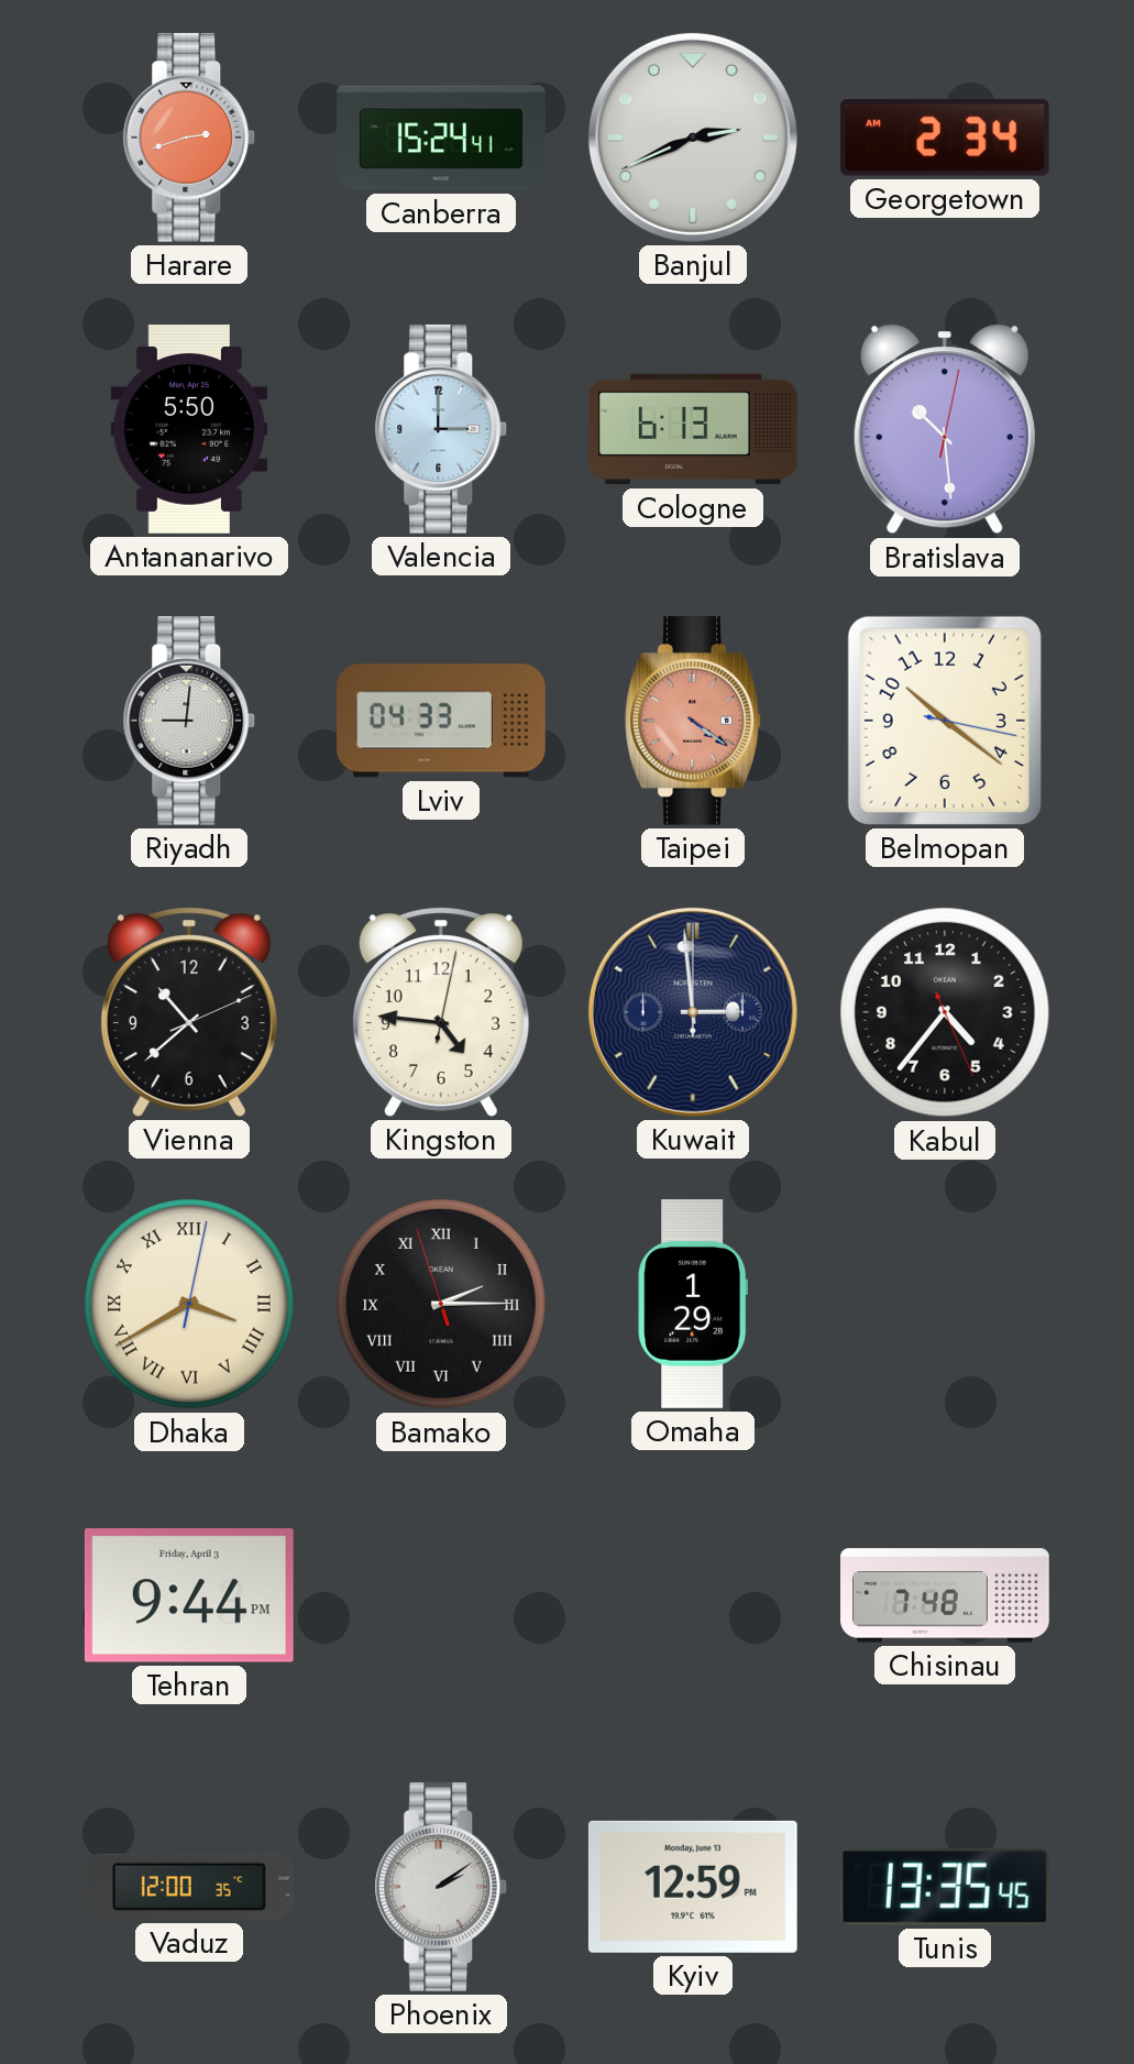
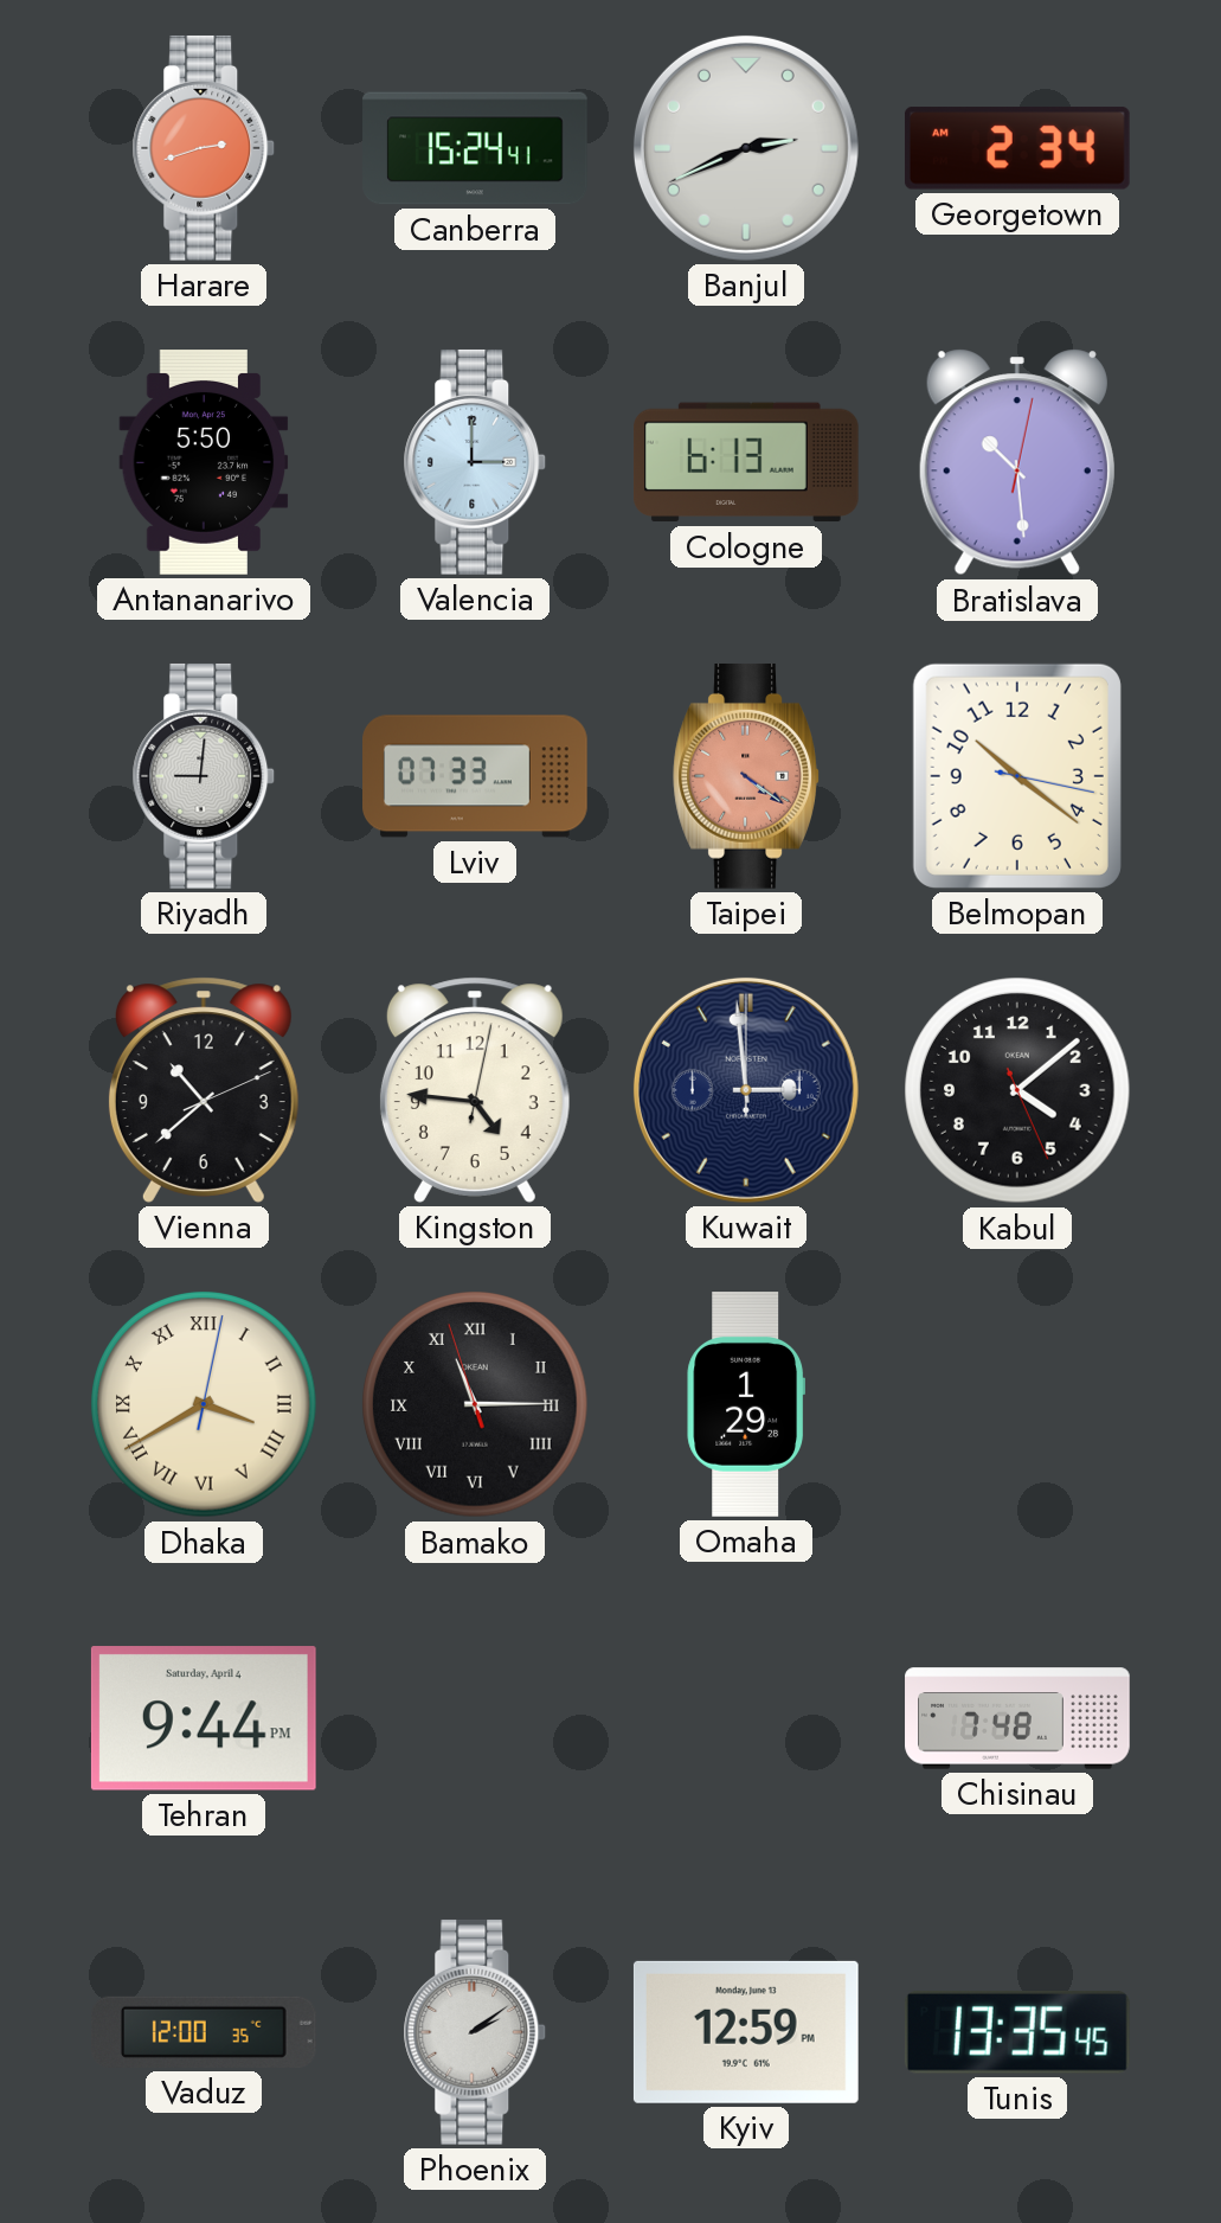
Lviv: 04:33 -> 07:33
Kabul: 4:36 -> 4:08
Bamako: 2:14 -> 11:14
Tehran date: Friday, April 3 -> Saturday, April 4
